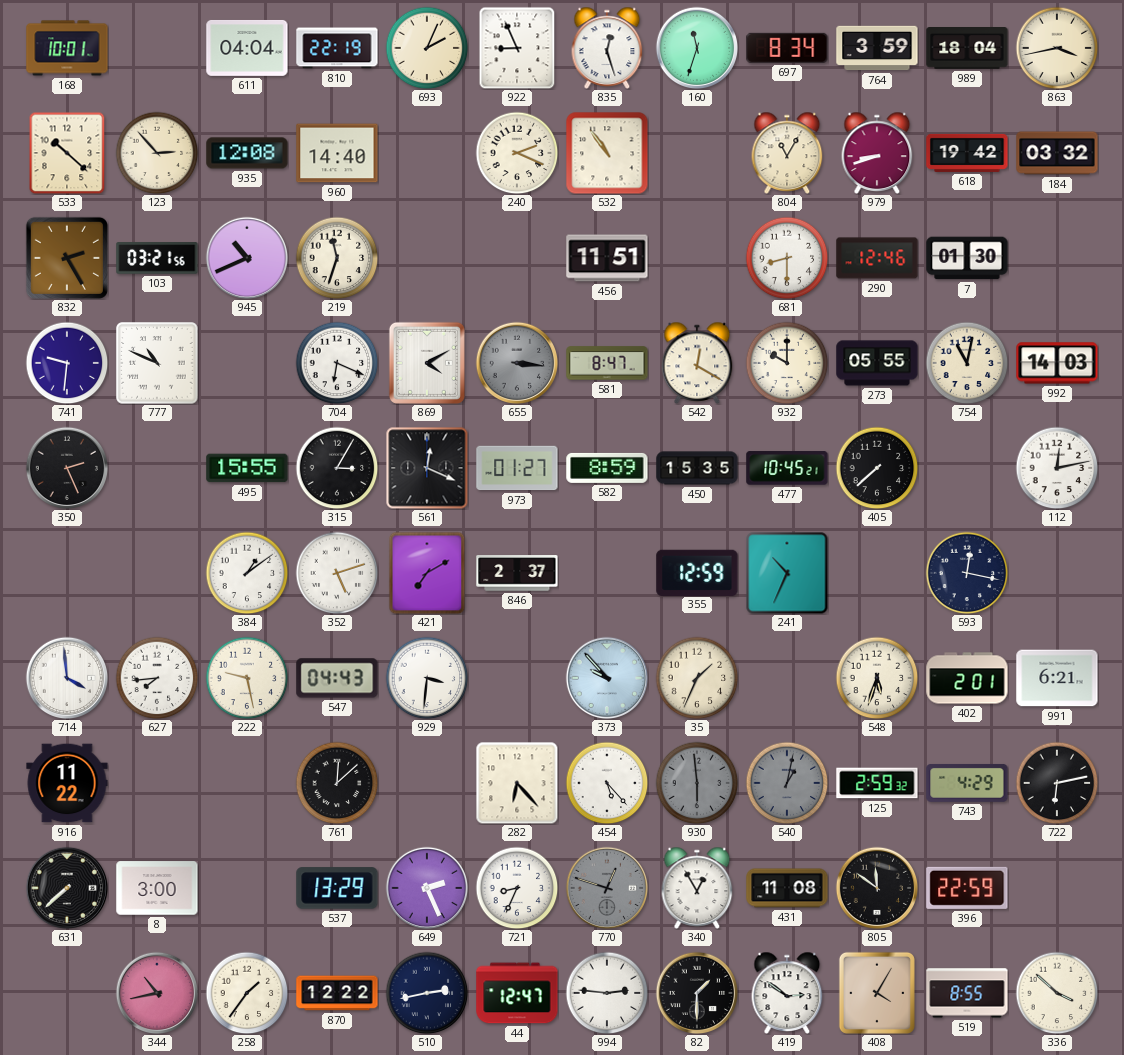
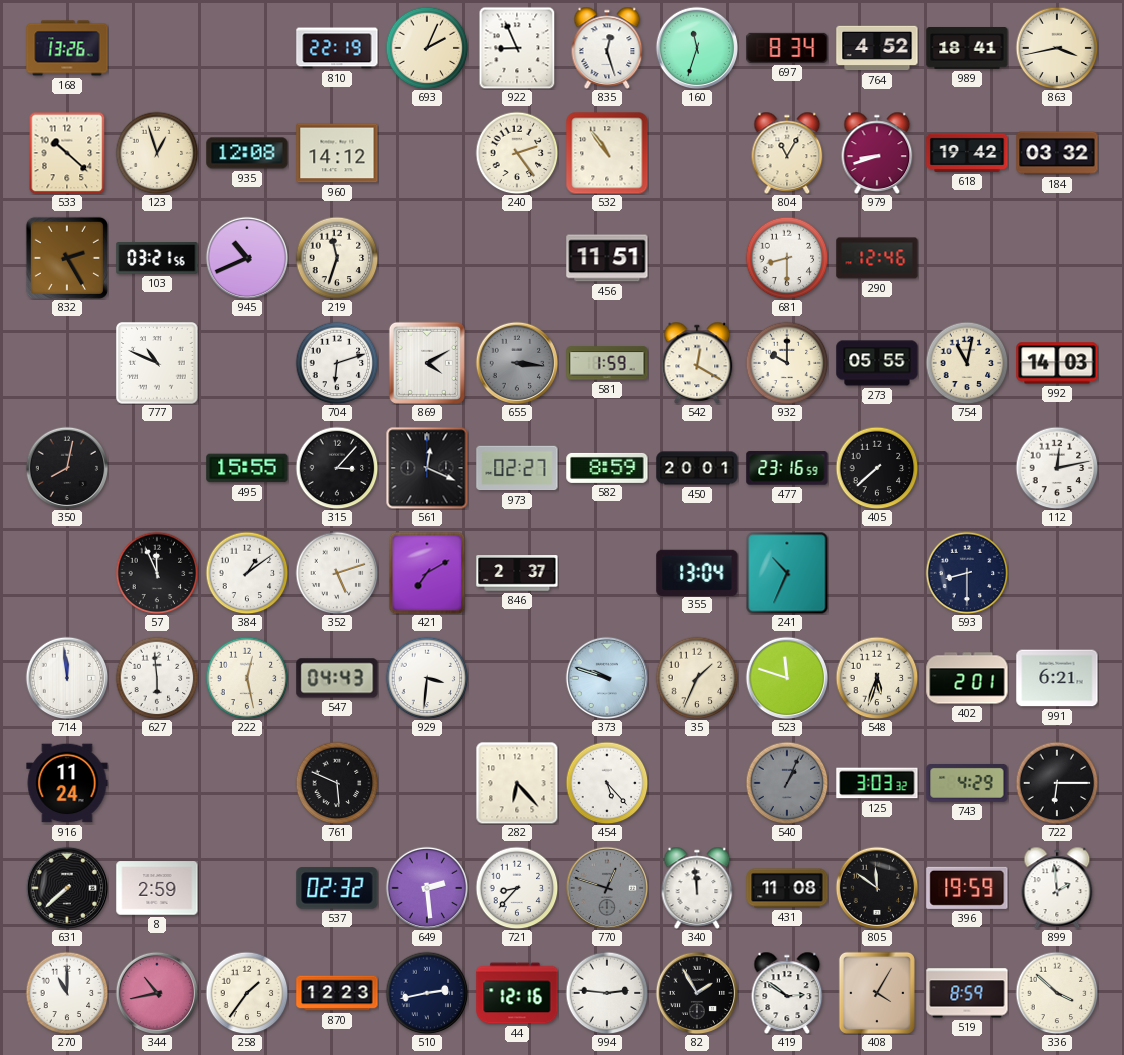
168: 10:01 -> 13:26
611: 04:04 -> none
764: 3:59 -> 4:52
989: 18:04 -> 18:41
123: 2:53 -> 12:57
960: 14:40 -> 14:12
240: 2:19 -> 2:24
7: 01:30 -> none
741: 9:31 -> none
704: 6:19 -> 6:12
581: 8:47 -> 1:59
350: 2:26 -> 8:02
315: 3:05 -> 3:07
973: 01:27 -> 02:27
450: 15:35 -> 20:01
477: 10:45 -> 23:16
57: none -> 11:56
355: 12:59 -> 13:04
593: 12:17 -> 8:30
714: 3:59 -> 11:59
627: 7:44 -> 5:59
222: 9:28 -> 12:28
373: 9:53 -> 9:48
523: none -> 11:48
916: 11:22 -> 11:24
761: 12:08 -> 5:49
930: 5:59 -> none
540: 1:02 -> 1:04
125: 2:59 -> 3:03
722: 6:13 -> 6:15
8: 3:00 -> 2:59
537: 13:29 -> 02:32
649: 2:26 -> 2:29
721: 8:34 -> 8:37
340: 12:55 -> 11:59
396: 22:59 -> 19:59
899: none -> 1:59
270: none -> 11:00
870: 12:22 -> 12:23
44: 12:47 -> 12:16
82: 1:30 -> 1:55
519: 8:55 -> 8:59
